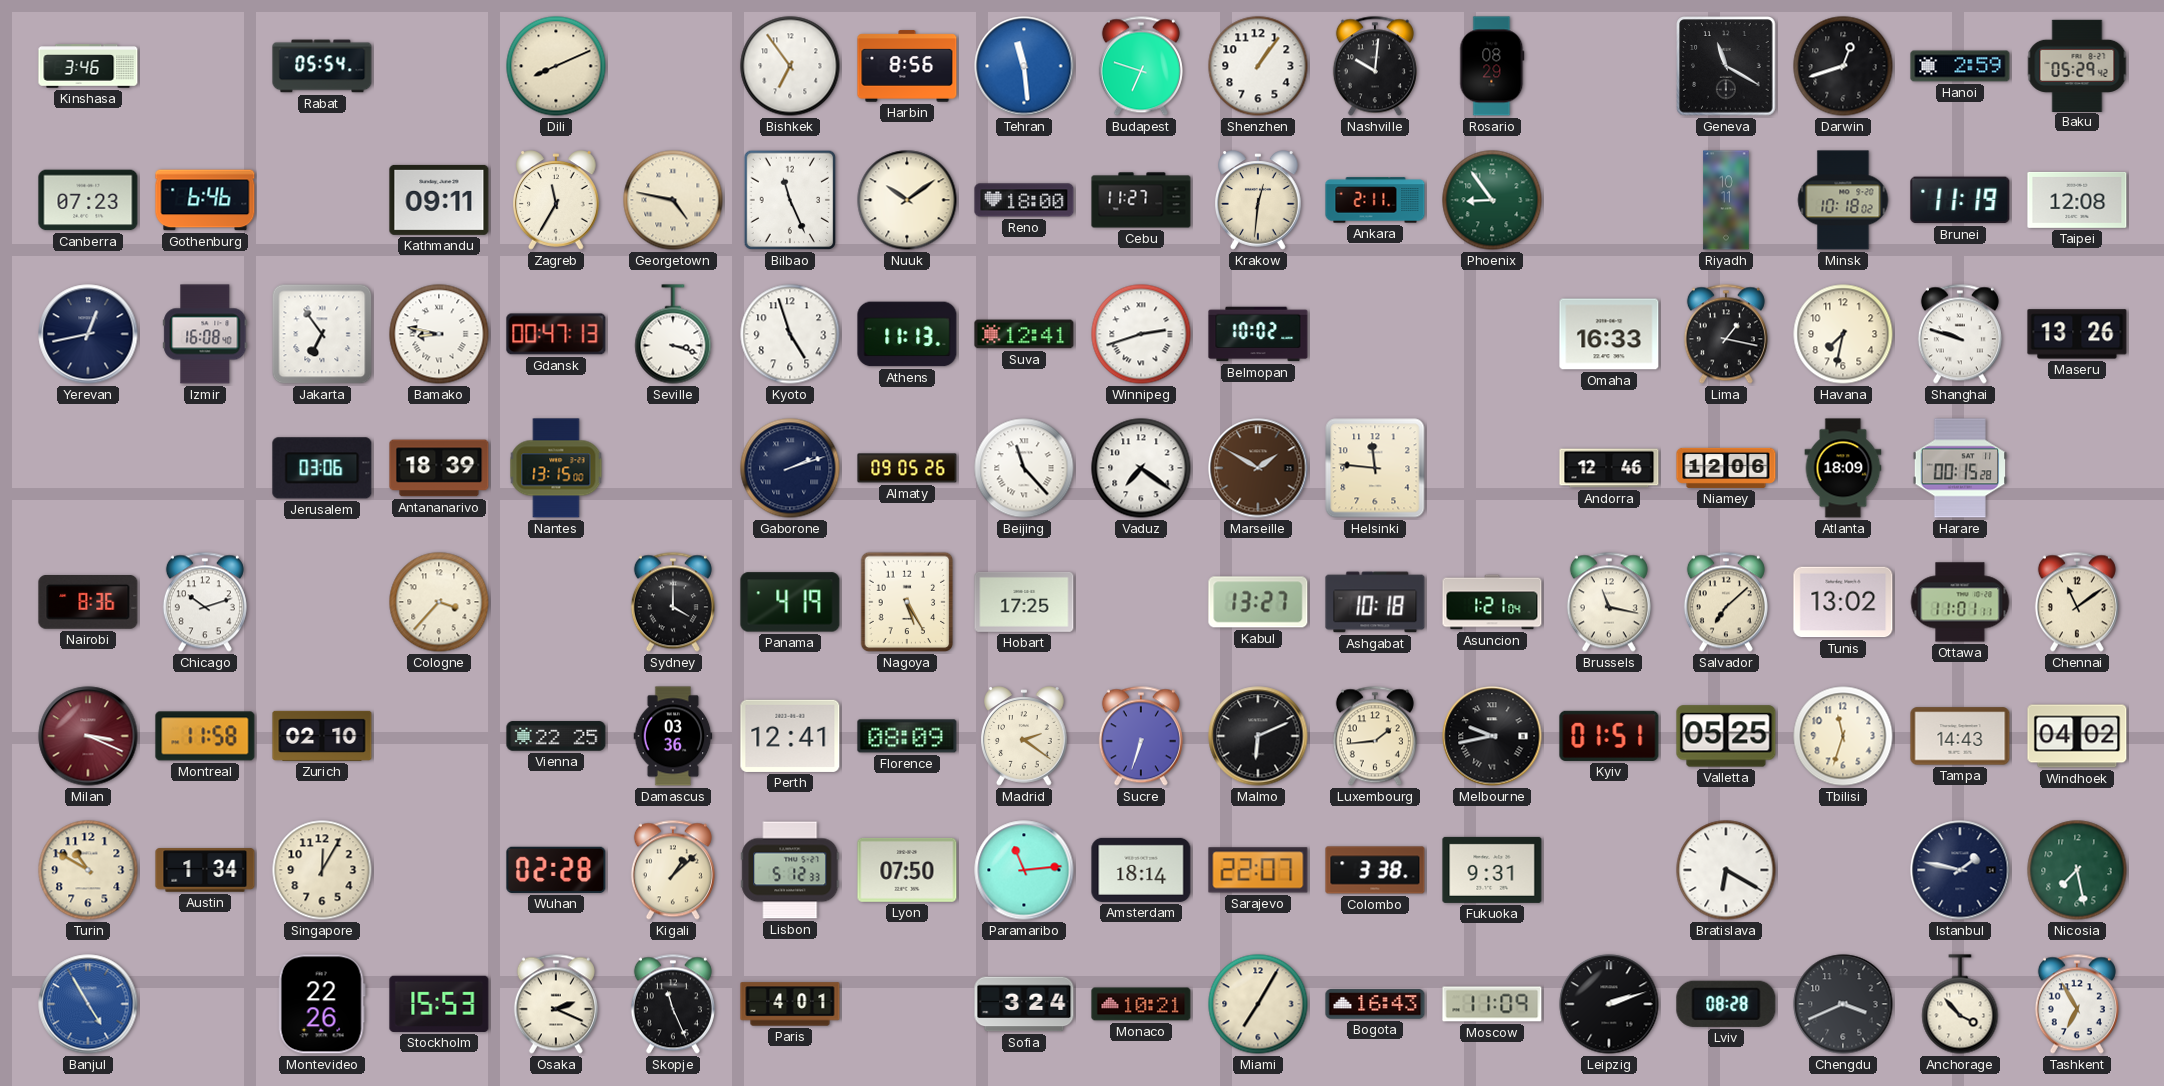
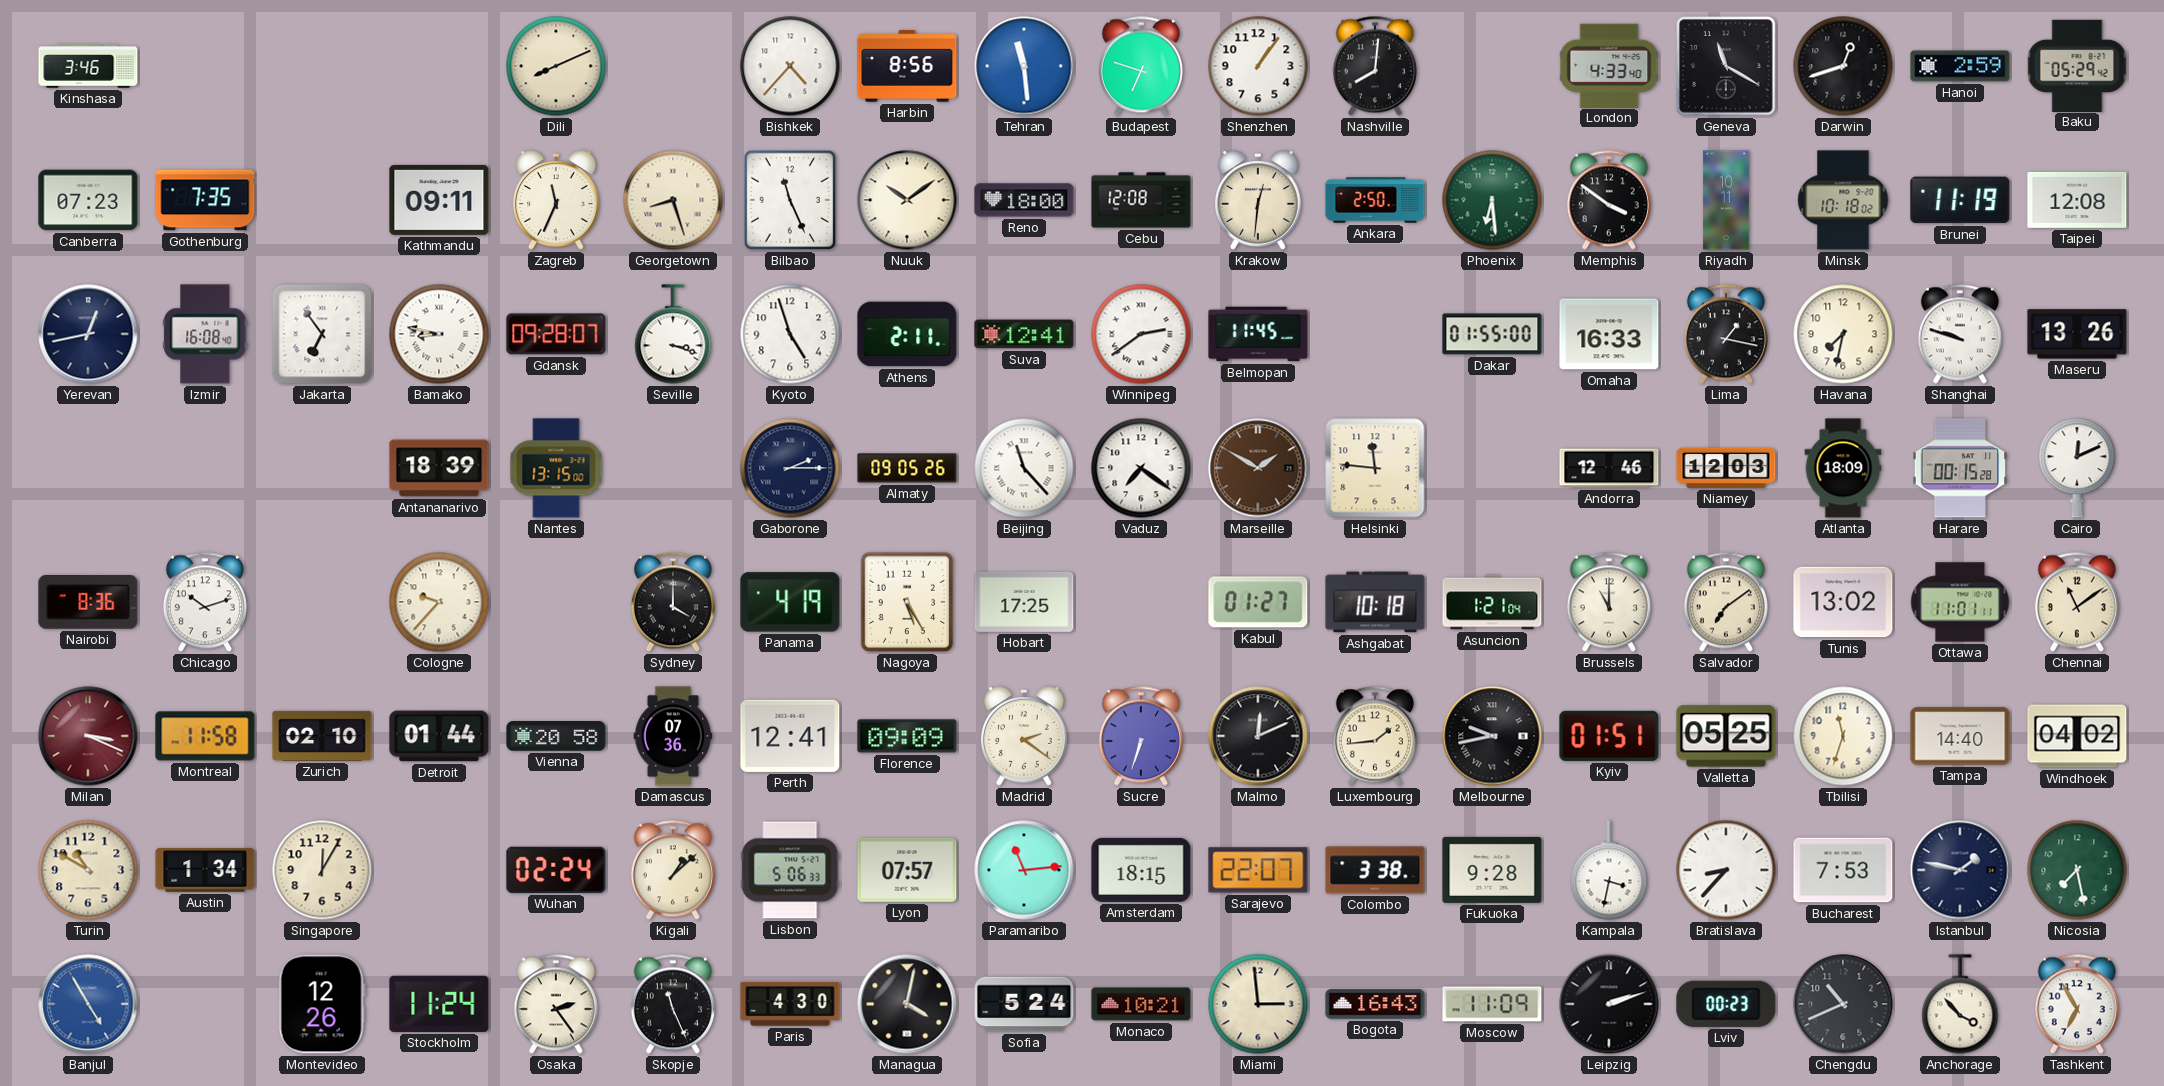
Rabat: 05:54 -> none
Bishkek: 6:54 -> 4:37
Nashville: 10:01 -> 8:01
Rosario: 08:29 -> none
London: none -> 4:33
Gothenburg: 6:46 -> 7:35
Zagreb: 11:35 -> 11:34
Georgetown: 4:47 -> 8:27
Cebu: 11:27 -> 12:08
Ankara: 2:11 -> 2:50
Phoenix: 8:54 -> 6:29
Memphis: none -> 3:51
Gdansk: 00:47 -> 09:28
Athens: 11:13 -> 2:11
Winnipeg: 2:42 -> 2:39
Belmopan: 10:02 -> 11:45
Dakar: none -> 01:55
Jerusalem: 03:06 -> none
Gaborone: 2:12 -> 2:15
Niamey: 12:06 -> 12:03
Cairo: none -> 12:11
Cologne: 3:37 -> 9:37
Kabul: 13:27 -> 01:27
Brussels: 11:17 -> 11:00
Salvador: 7:08 -> 7:09
Detroit: none -> 01:44
Vienna: 22:25 -> 20:58
Damascus: 03:36 -> 07:36
Florence: 08:09 -> 09:09
Malmo: 6:11 -> 12:11
Tampa: 14:43 -> 14:40
Wuhan: 02:28 -> 02:24
Lisbon: 5:12 -> 5:06
Lyon: 07:50 -> 07:57
Amsterdam: 18:14 -> 18:15
Fukuoka: 9:31 -> 9:28
Kampala: none -> 3:32
Bratislava: 6:20 -> 8:37
Bucharest: none -> 7:53
Montevideo: 22:26 -> 12:26
Stockholm: 15:53 -> 11:24
Osaka: 2:19 -> 2:24
Paris: 4:01 -> 4:30
Managua: none -> 4:02
Sofia: 3:24 -> 5:24
Miami: 7:05 -> 2:59
Lviv: 08:28 -> 00:23
Chengdu: 3:41 -> 10:41
